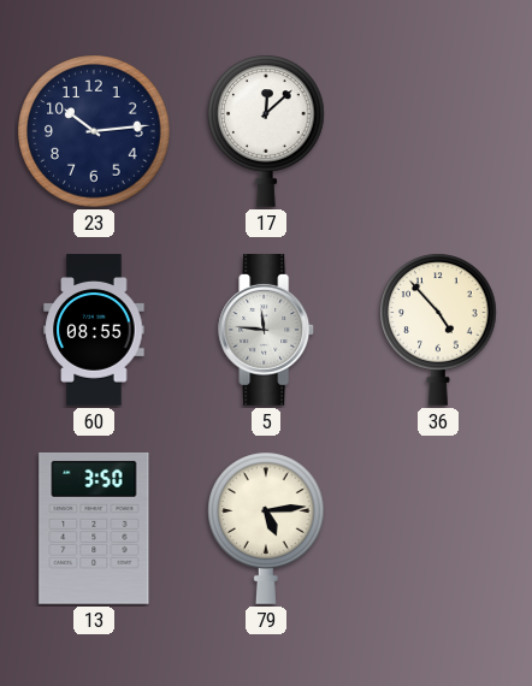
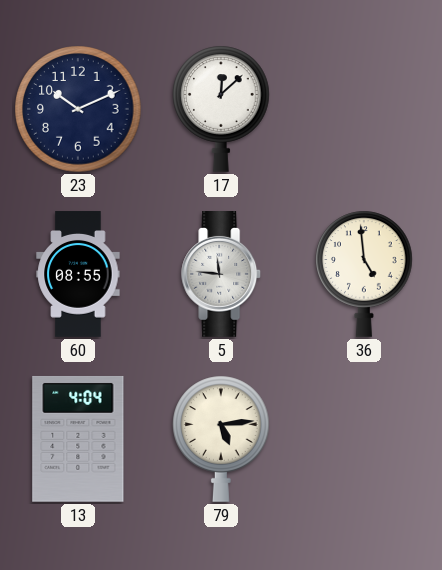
23: 10:14 -> 10:11
36: 4:53 -> 4:59
13: 3:50 -> 4:04
